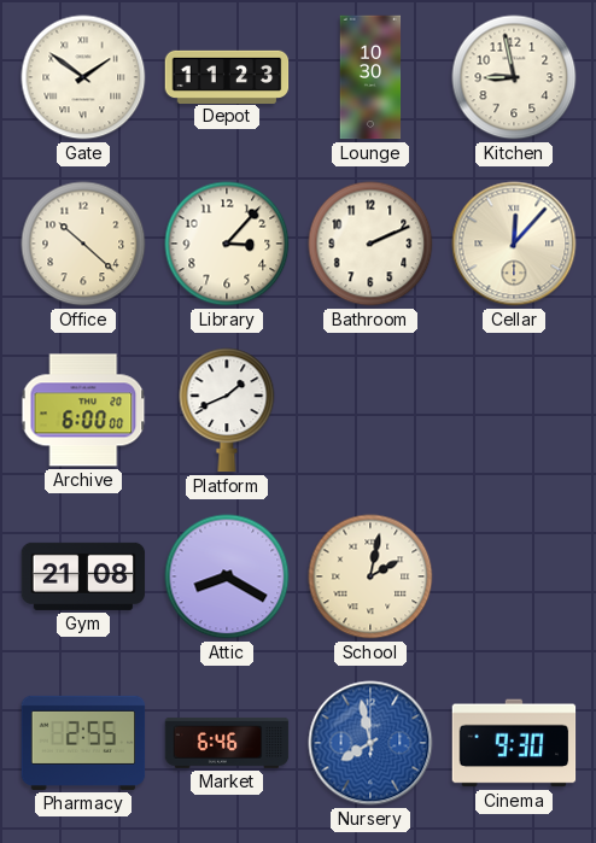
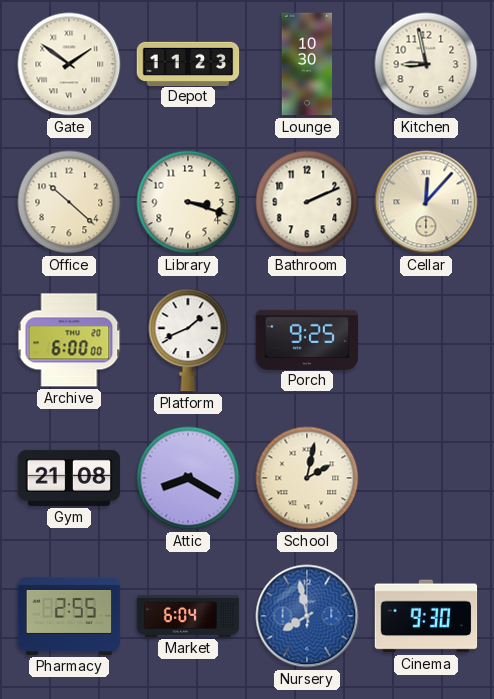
Library: 3:07 -> 3:18
Porch: none -> 9:25
Market: 6:46 -> 6:04
